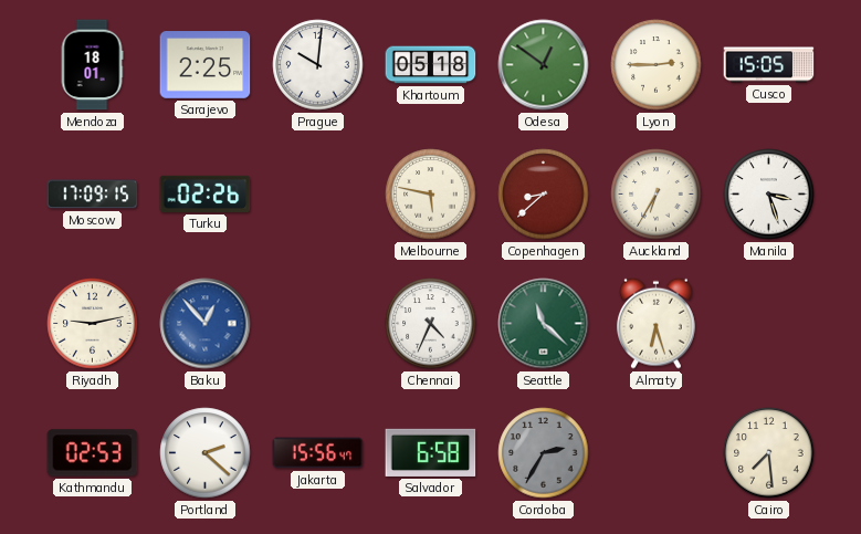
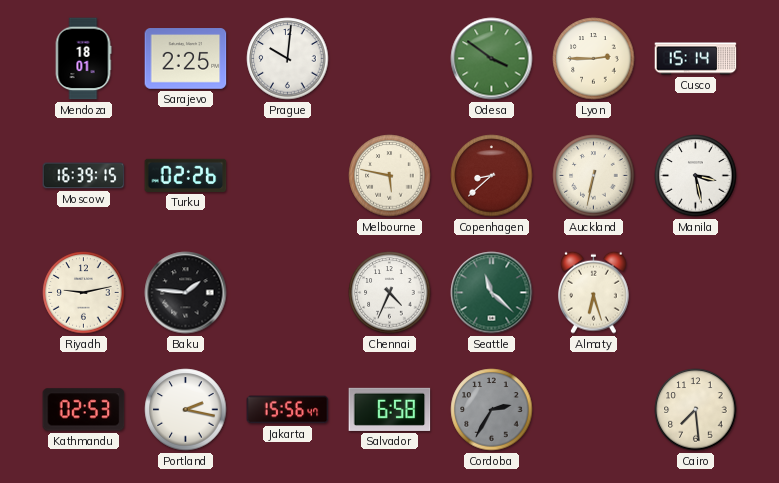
Khartoum: 05:18 -> none
Odesa: 12:51 -> 3:51
Cusco: 15:05 -> 15:14
Moscow: 17:09 -> 16:39
Auckland: 6:35 -> 6:32
Manila: 3:27 -> 3:28
Baku: 12:53 -> 1:46
Baku dial: blue -> black
Portland: 2:22 -> 2:17
